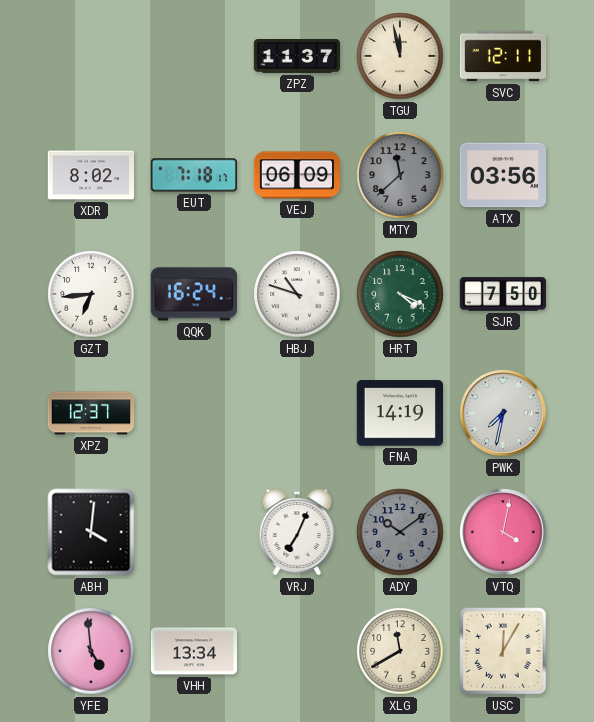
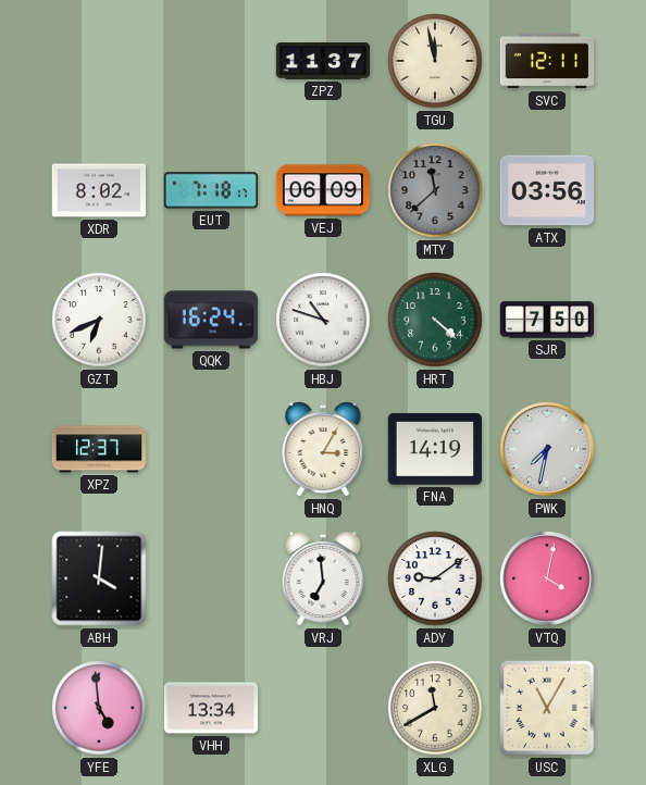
GZT: 6:44 -> 6:41
HRT: 4:19 -> 4:22
HNQ: none -> 3:05
VRJ: 7:04 -> 6:59
ADY: 10:09 -> 9:09
ADY dial: grey -> white
USC: 12:05 -> 11:05
